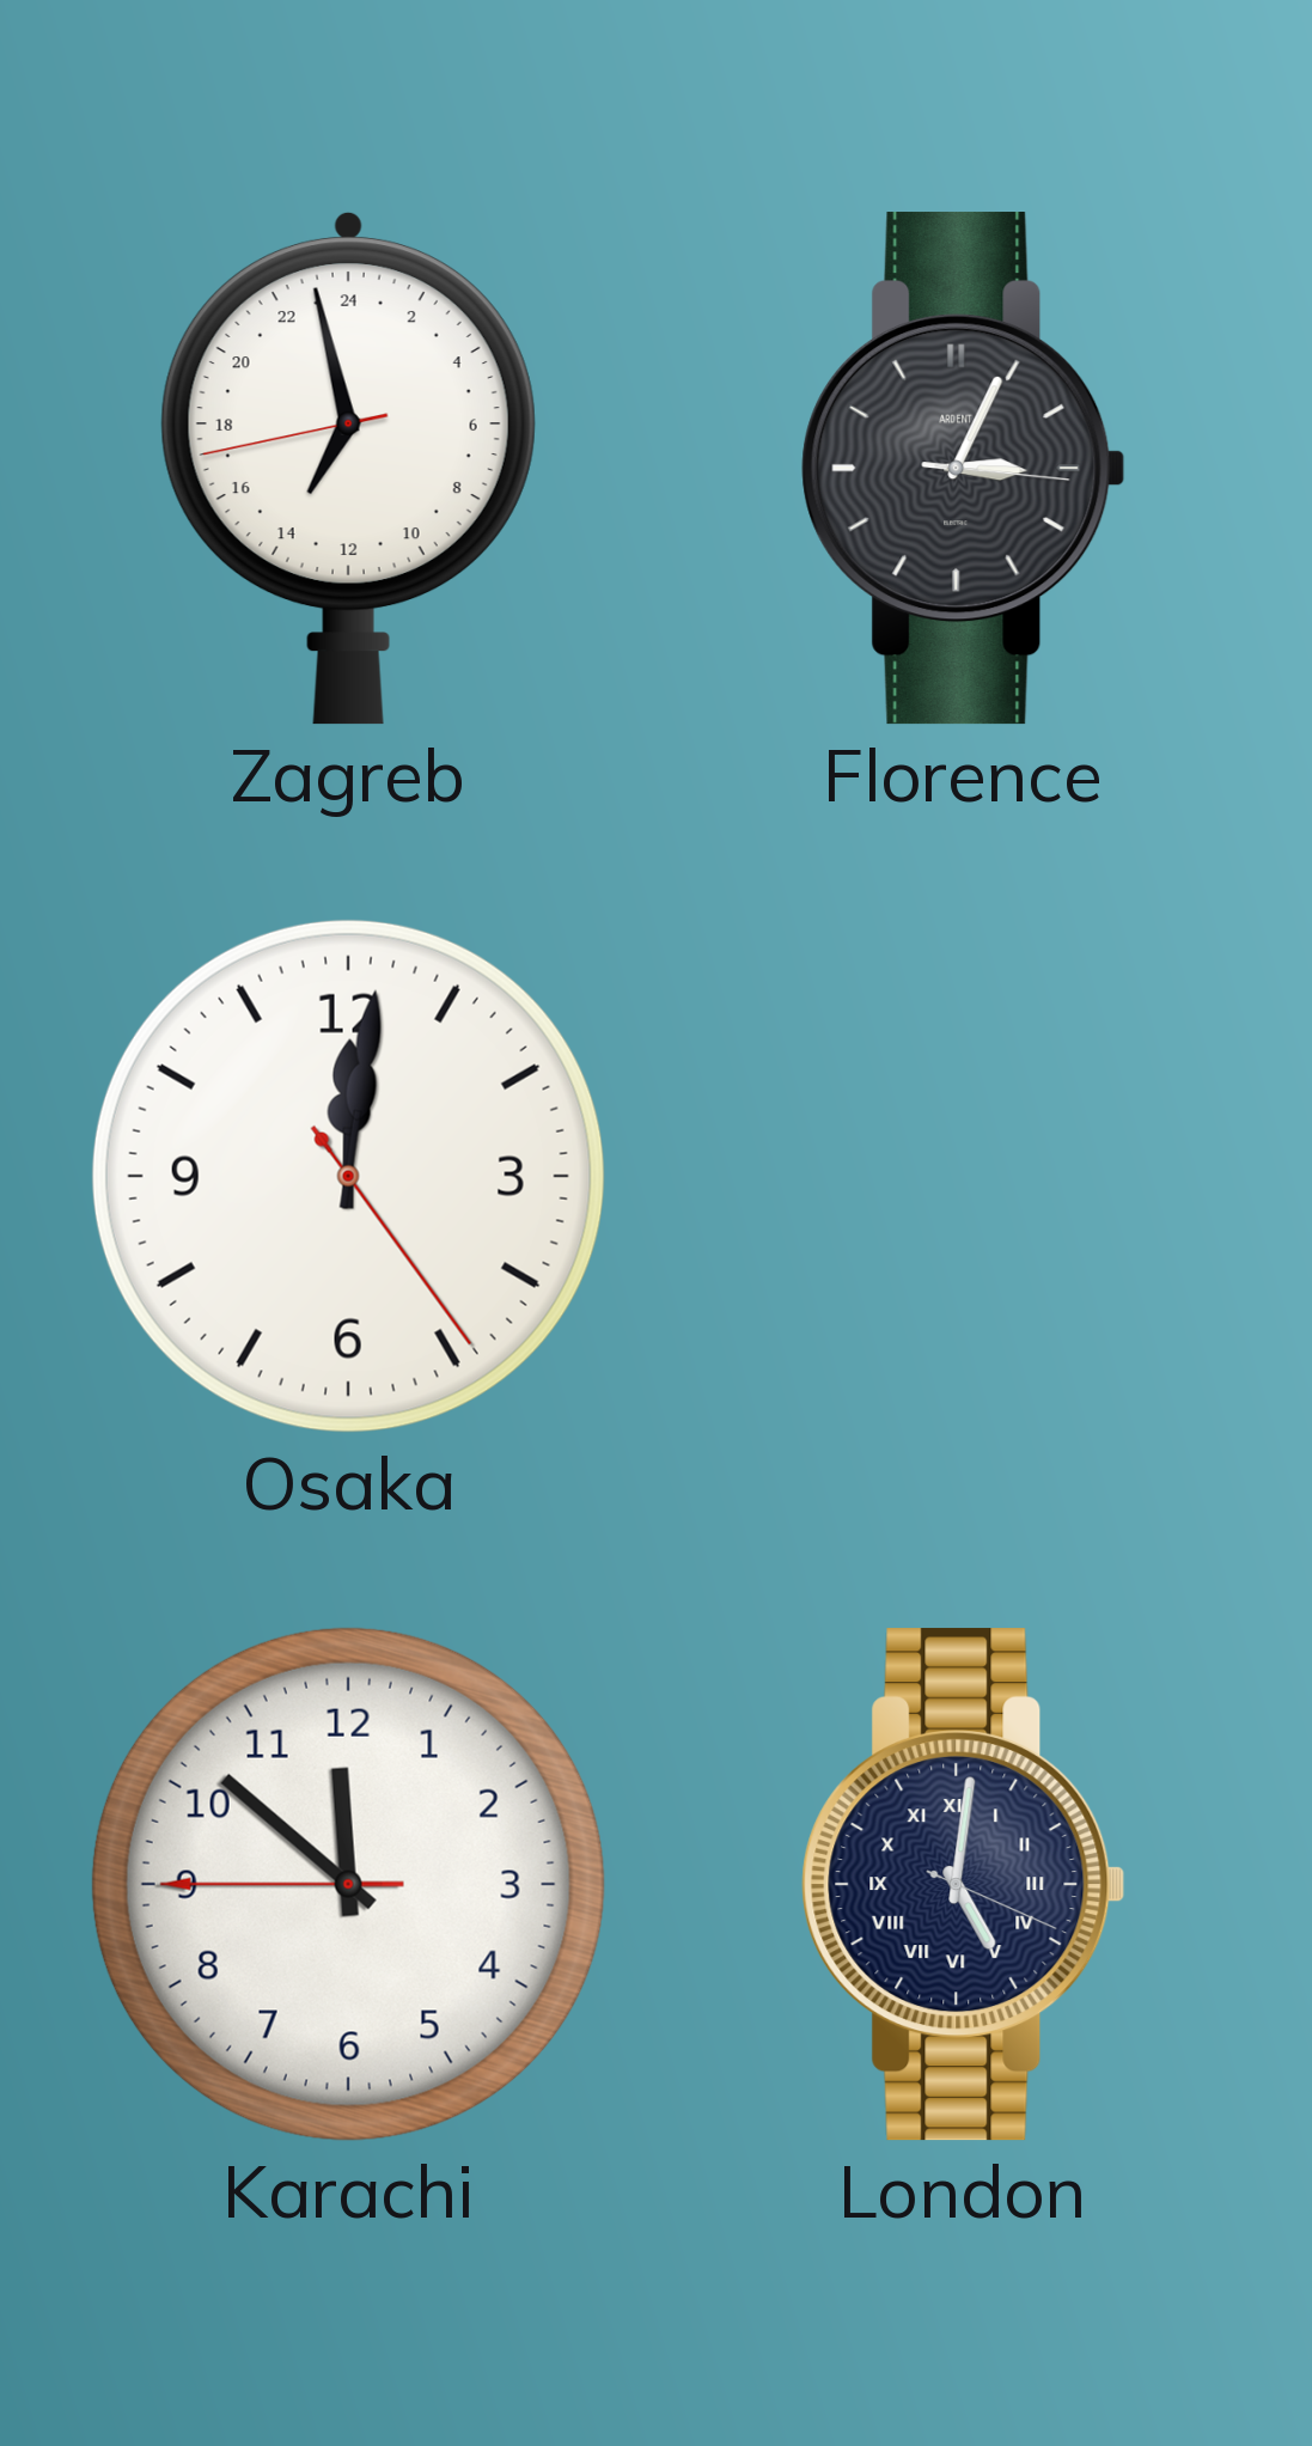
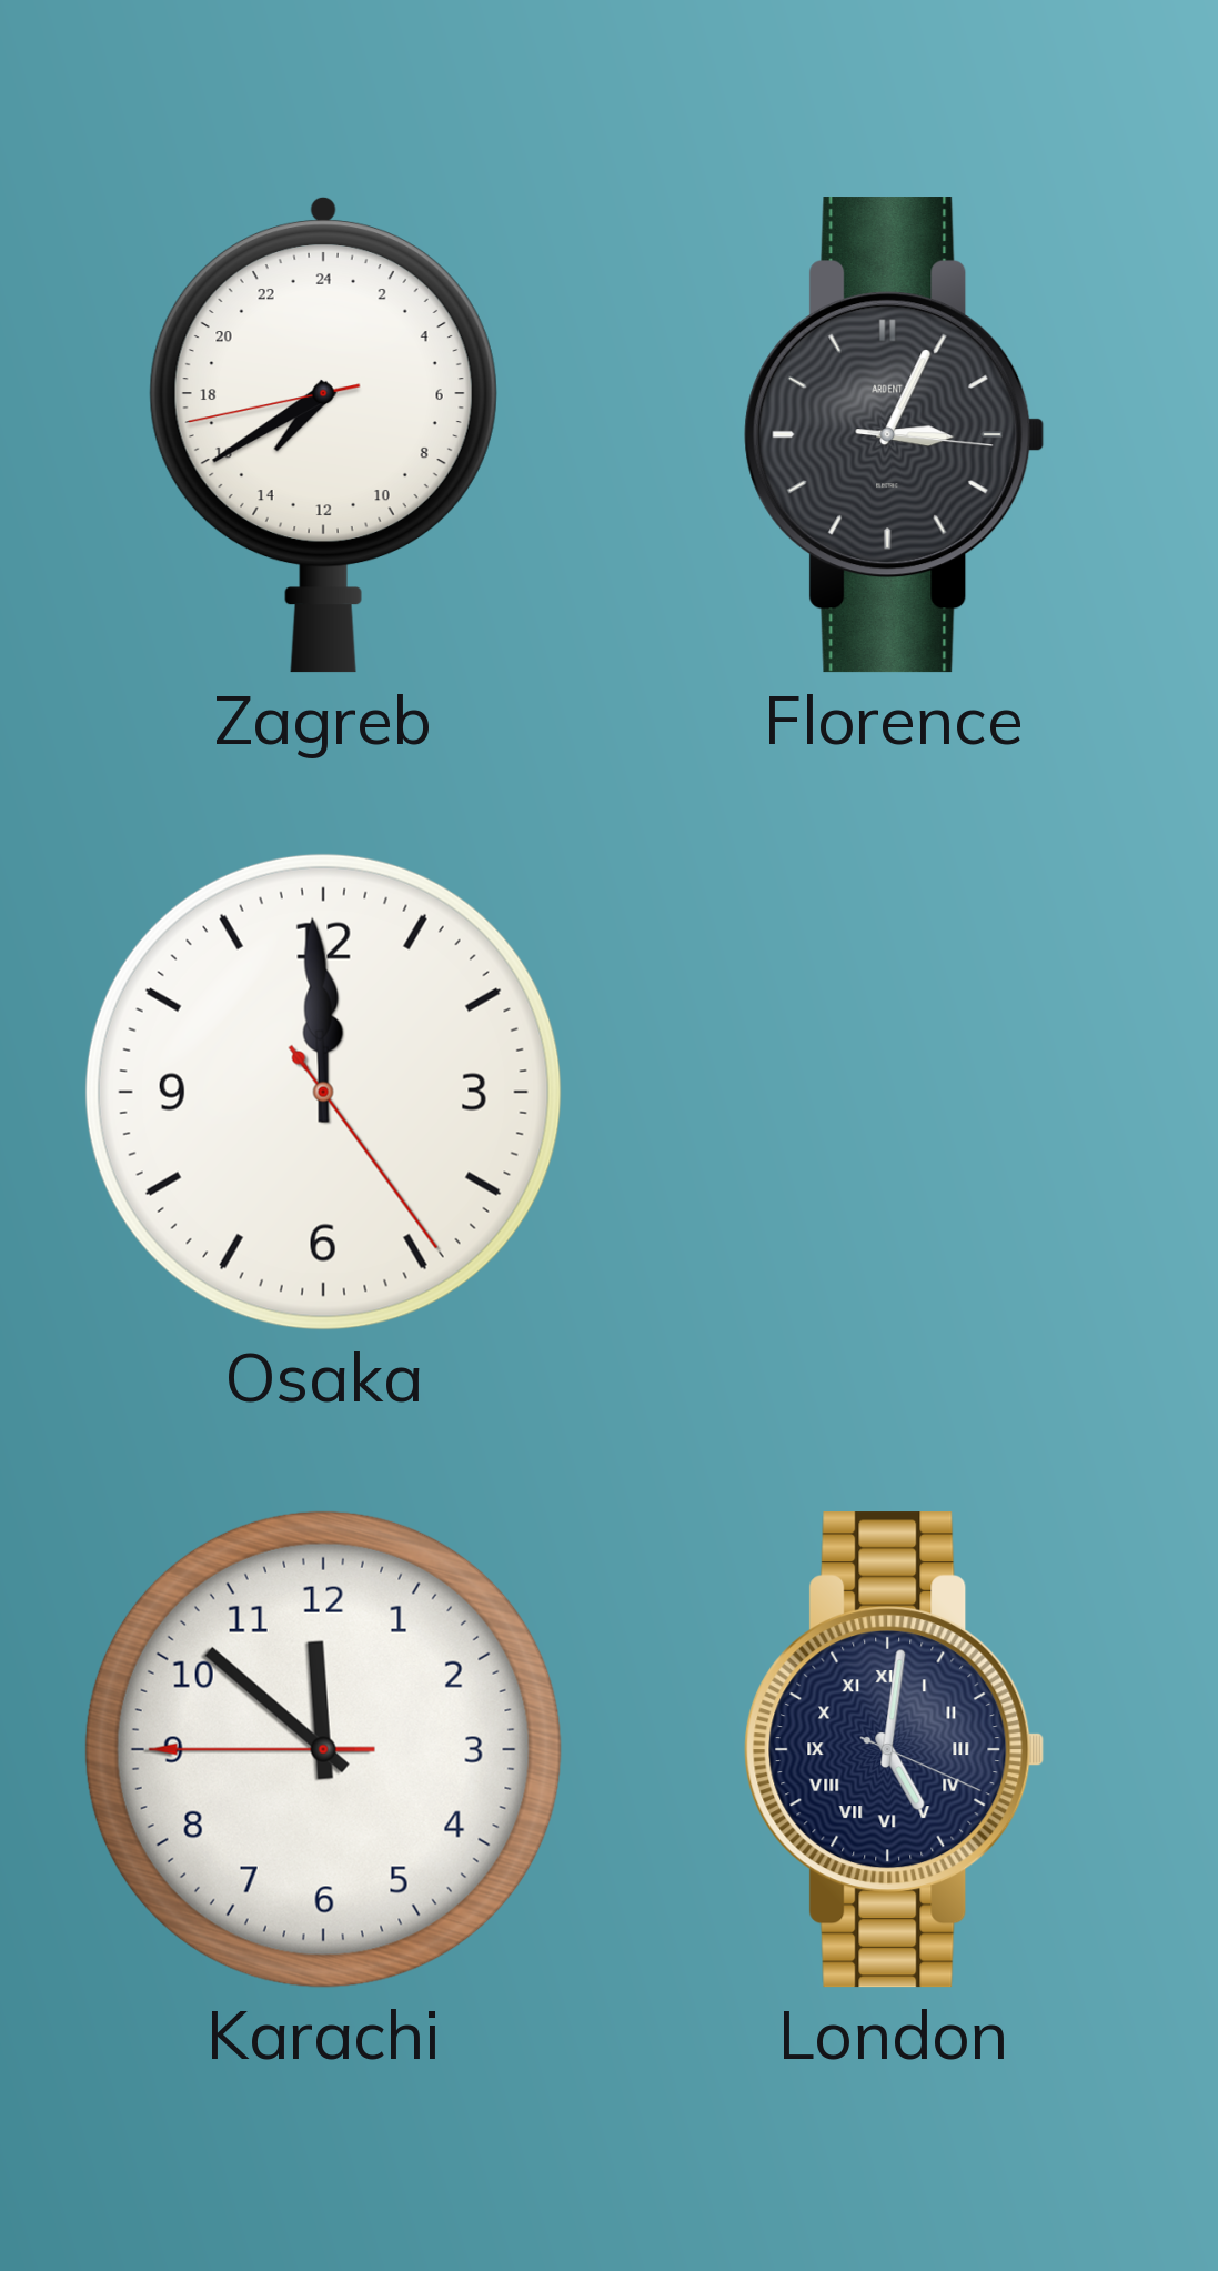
Zagreb: 13:57 -> 14:39
Osaka: 12:01 -> 11:59
